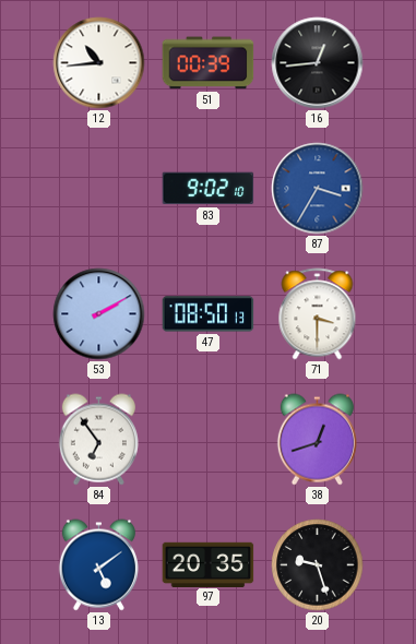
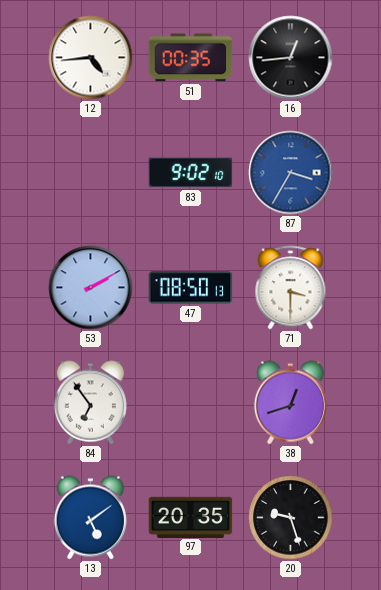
12: 10:44 -> 4:44
51: 00:39 -> 00:35
